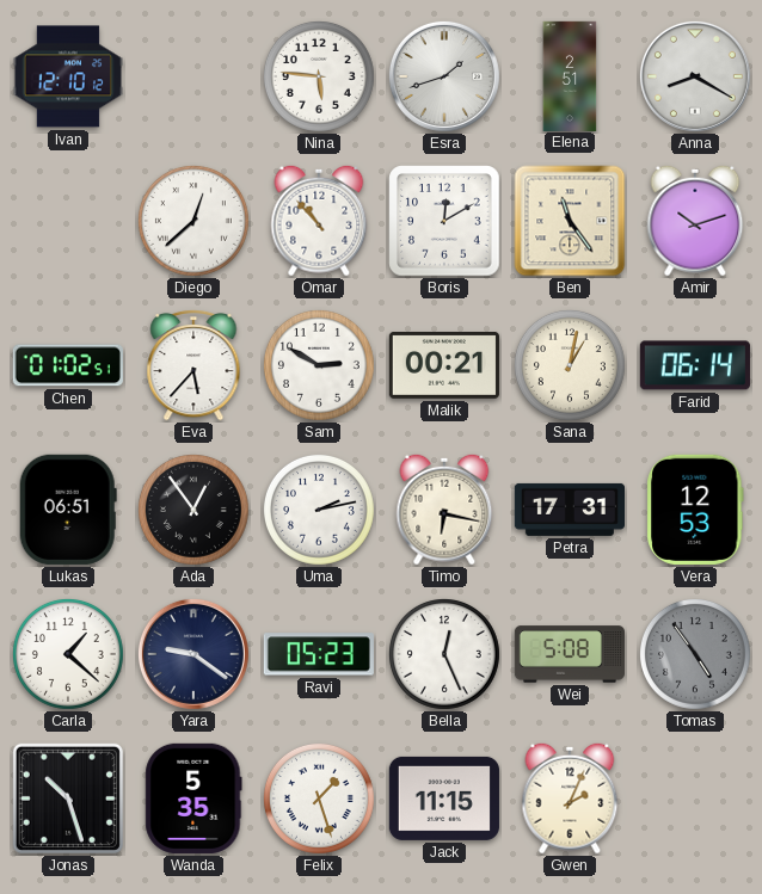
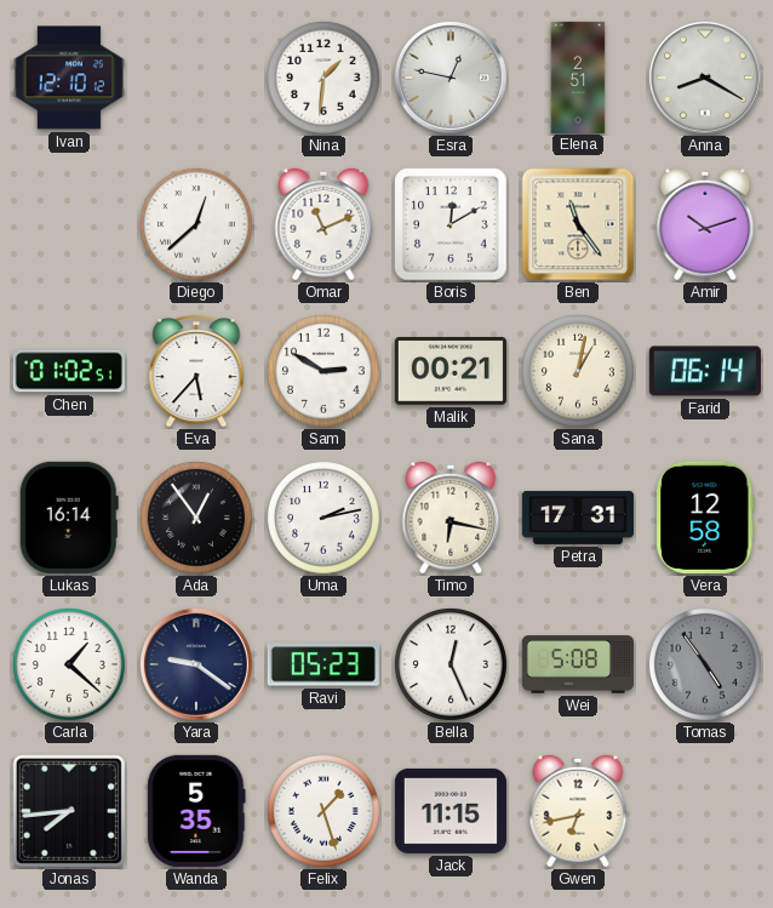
Nina: 5:46 -> 1:31
Esra: 1:42 -> 12:47
Omar: 10:53 -> 11:11
Lukas: 06:51 -> 16:14
Vera: 12:53 -> 12:58
Jonas: 10:27 -> 7:44
Gwen: 2:04 -> 6:43
